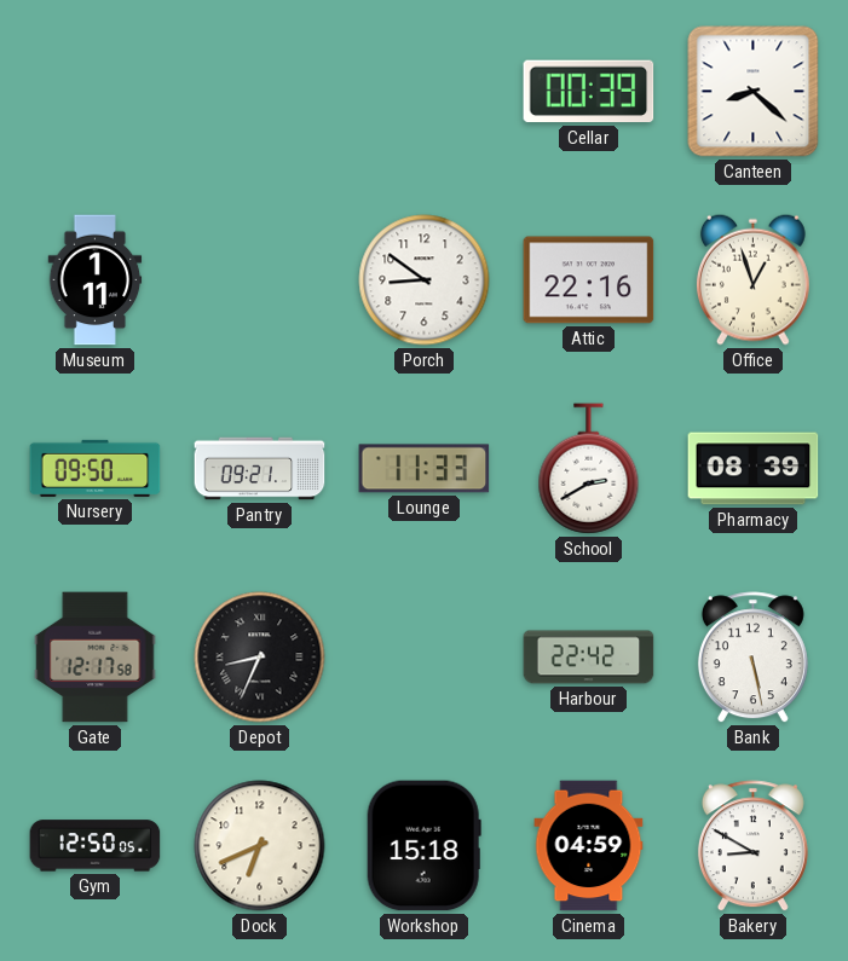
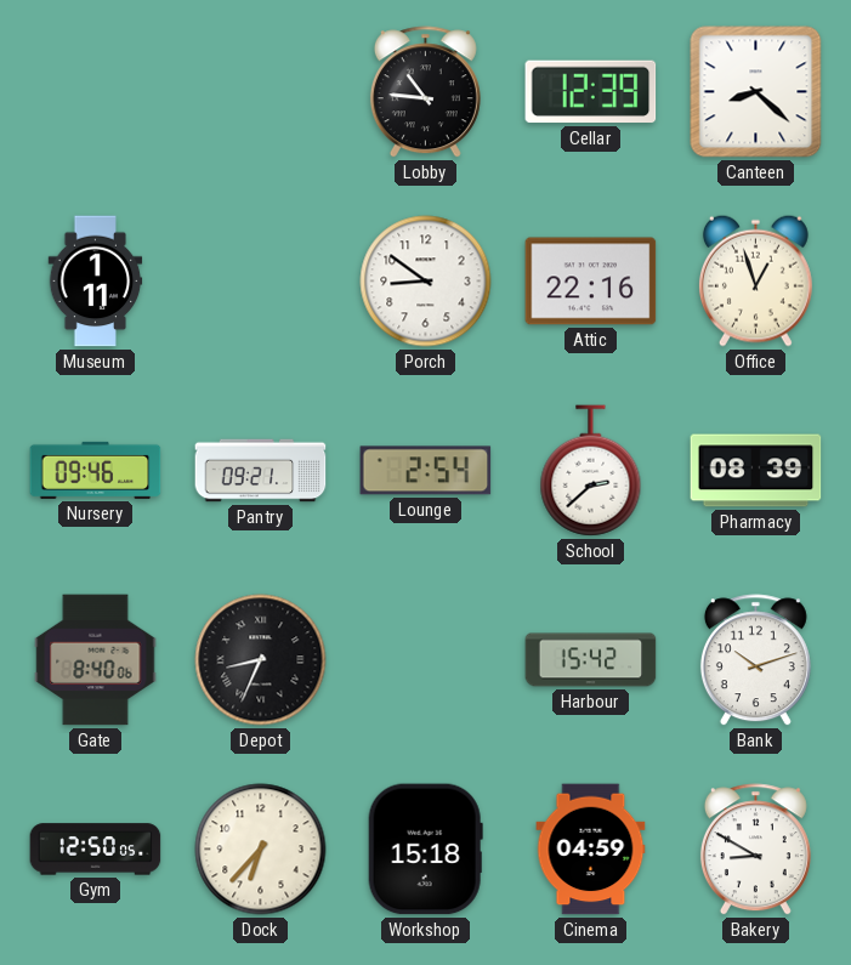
Lobby: none -> 10:46
Cellar: 00:39 -> 12:39
Nursery: 09:50 -> 09:46
Lounge: 11:33 -> 2:54
School: 2:40 -> 2:38
Gate: 12:17 -> 8:40
Harbour: 22:42 -> 15:42
Bank: 5:28 -> 10:12
Dock: 6:41 -> 6:37
